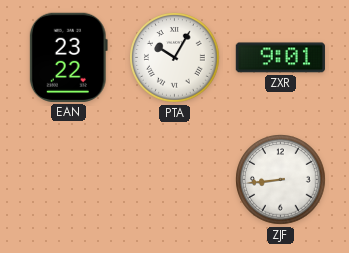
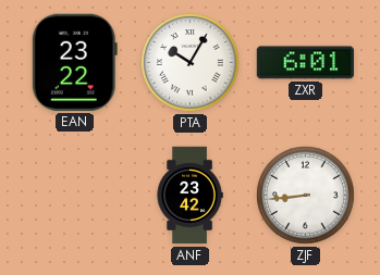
ZXR: 9:01 -> 6:01
ANF: none -> 23:42
